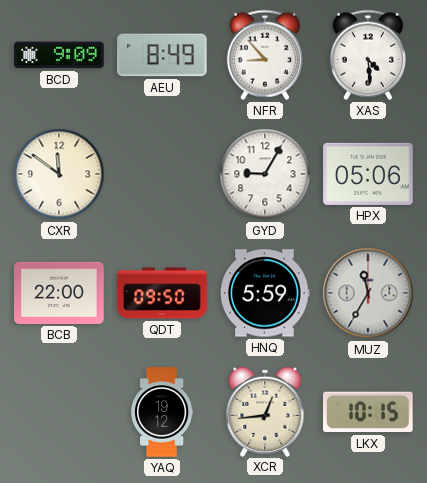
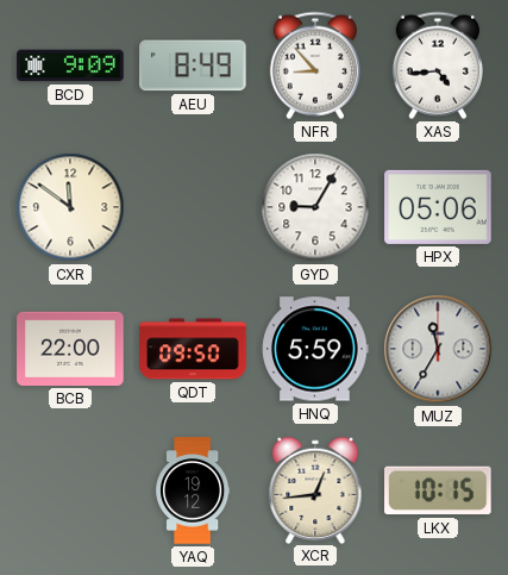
XAS: 4:29 -> 4:44
